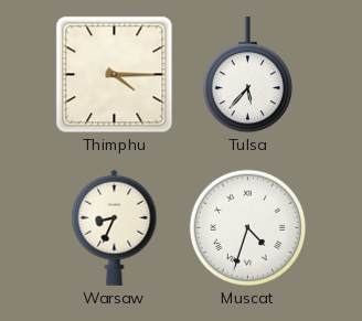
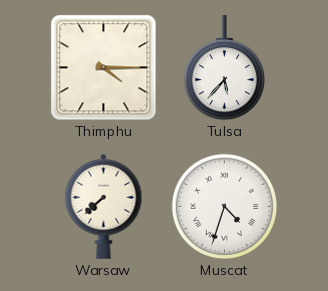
Warsaw: 8:34 -> 7:38
